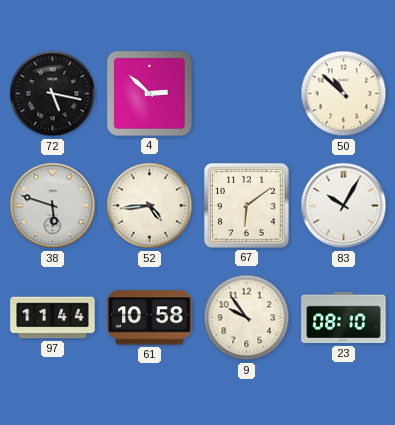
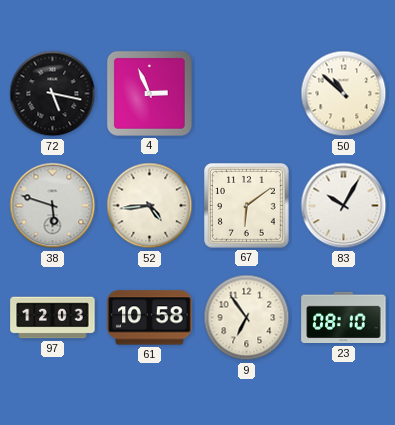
4: 2:52 -> 2:56
97: 11:44 -> 12:03
9: 9:54 -> 6:54
